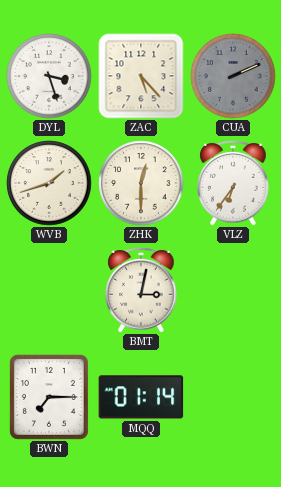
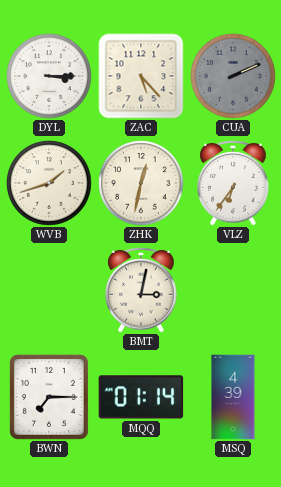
DYL: 3:27 -> 3:15
ZHK: 12:30 -> 12:32
MSQ: none -> 4:39
